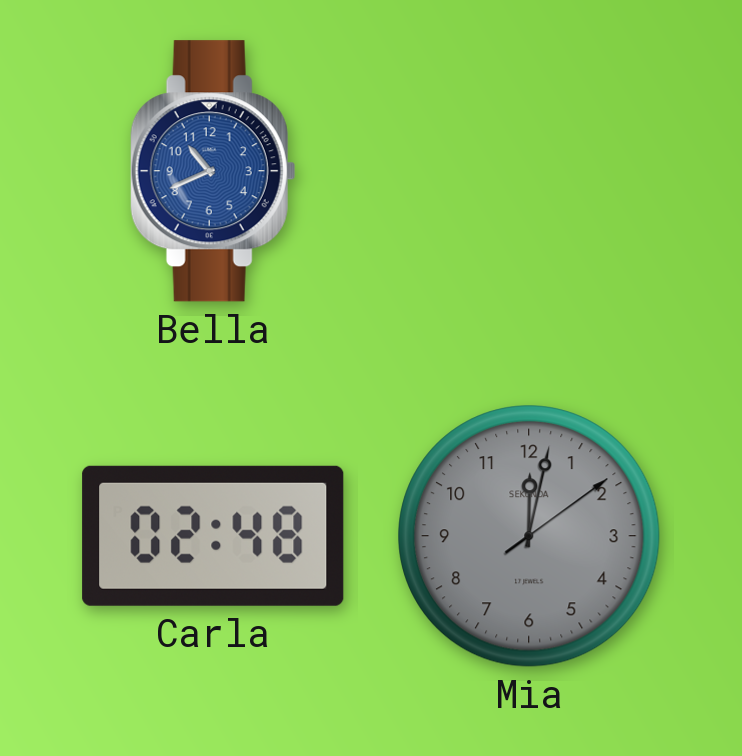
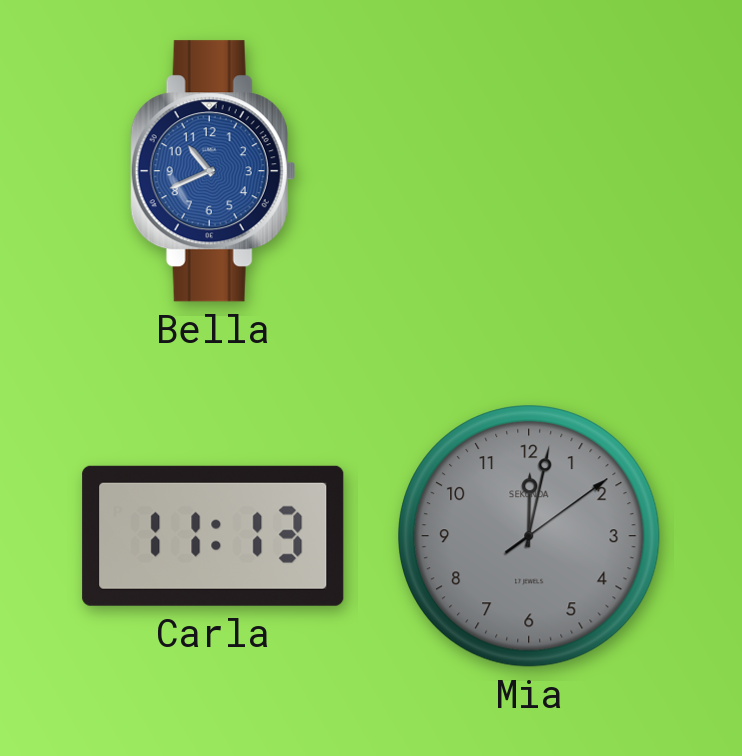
Carla: 02:48 -> 11:13
